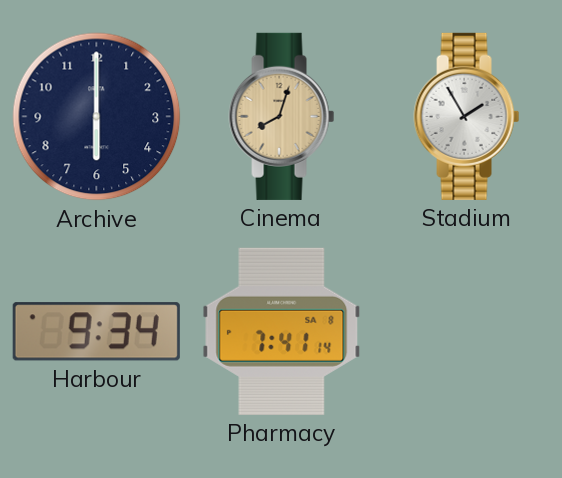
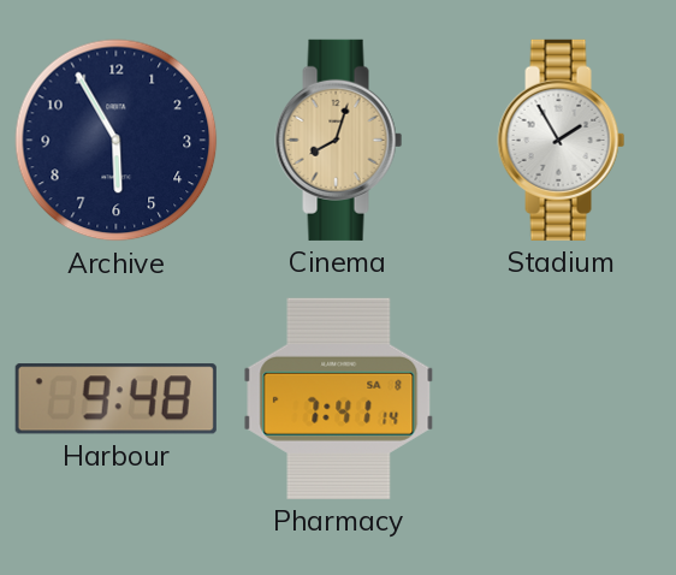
Archive: 6:00 -> 5:55
Harbour: 9:34 -> 9:48
